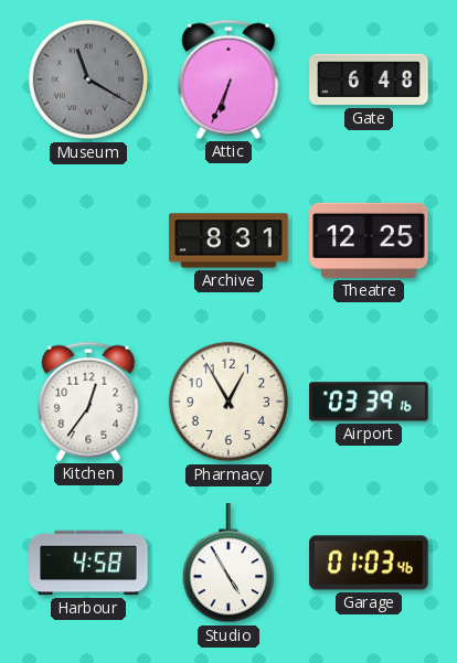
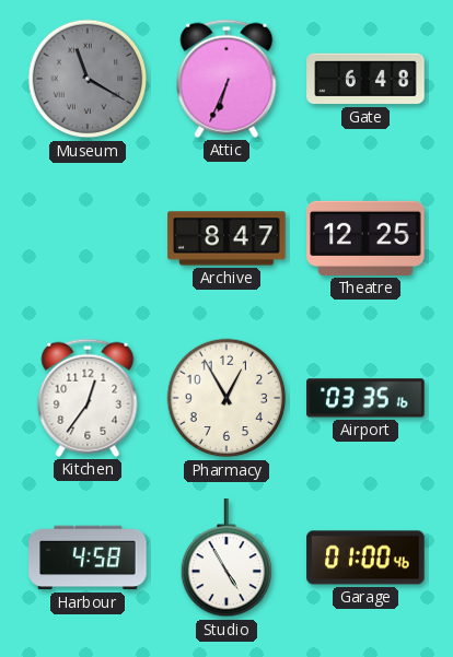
Archive: 8:31 -> 8:47
Airport: 03:39 -> 03:35
Garage: 01:03 -> 01:00
